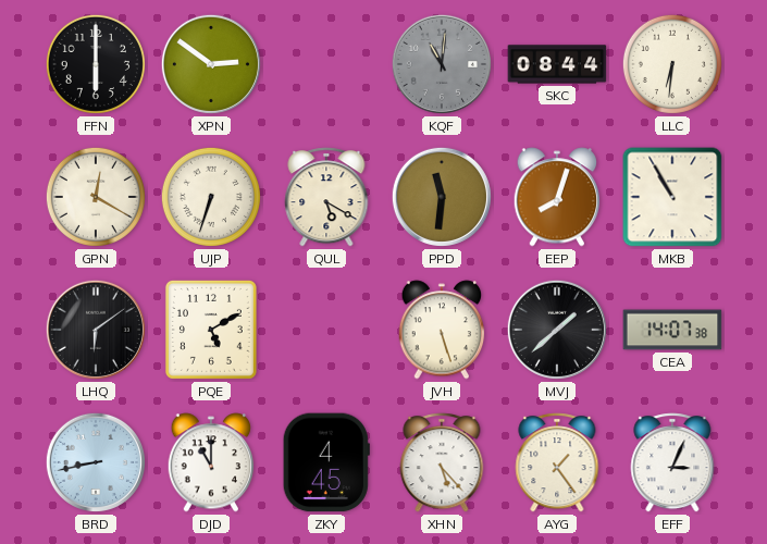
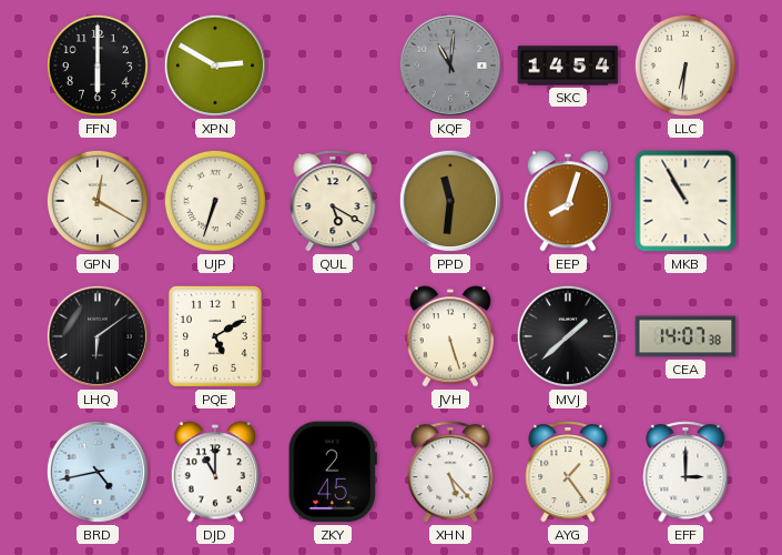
XPN: 2:51 -> 2:50
SKC: 08:44 -> 14:54
BRD: 8:43 -> 4:43
ZKY: 4:45 -> 2:45
EFF: 3:04 -> 3:00
